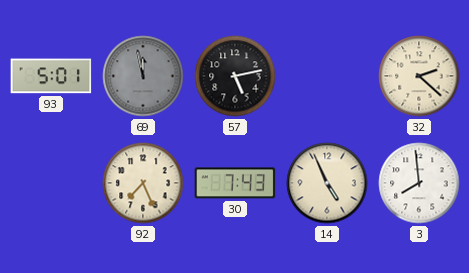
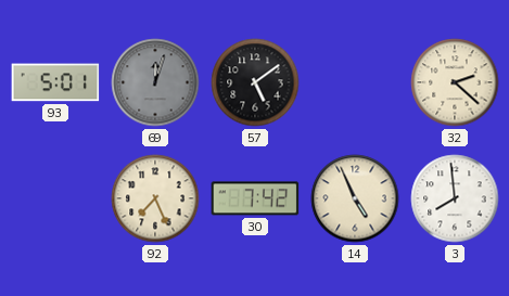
69: 11:58 -> 12:03
57: 5:13 -> 5:09
30: 7:43 -> 7:42
